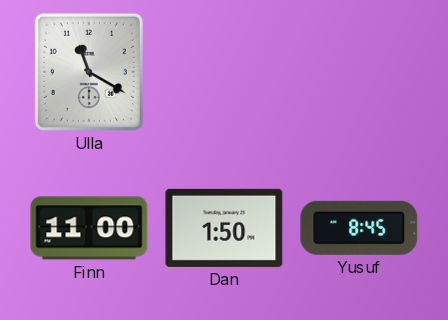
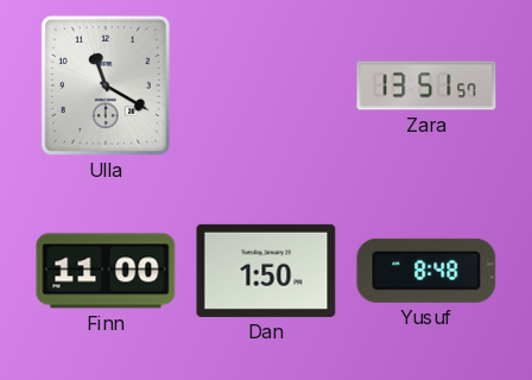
Zara: none -> 13:51
Yusuf: 8:45 -> 8:48
